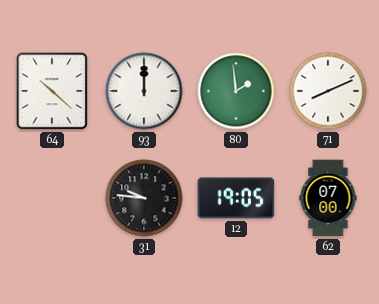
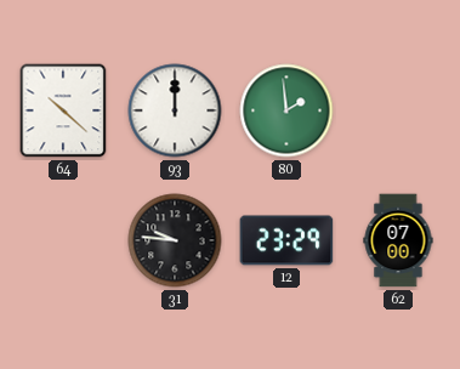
71: 8:11 -> none
12: 19:05 -> 23:29
